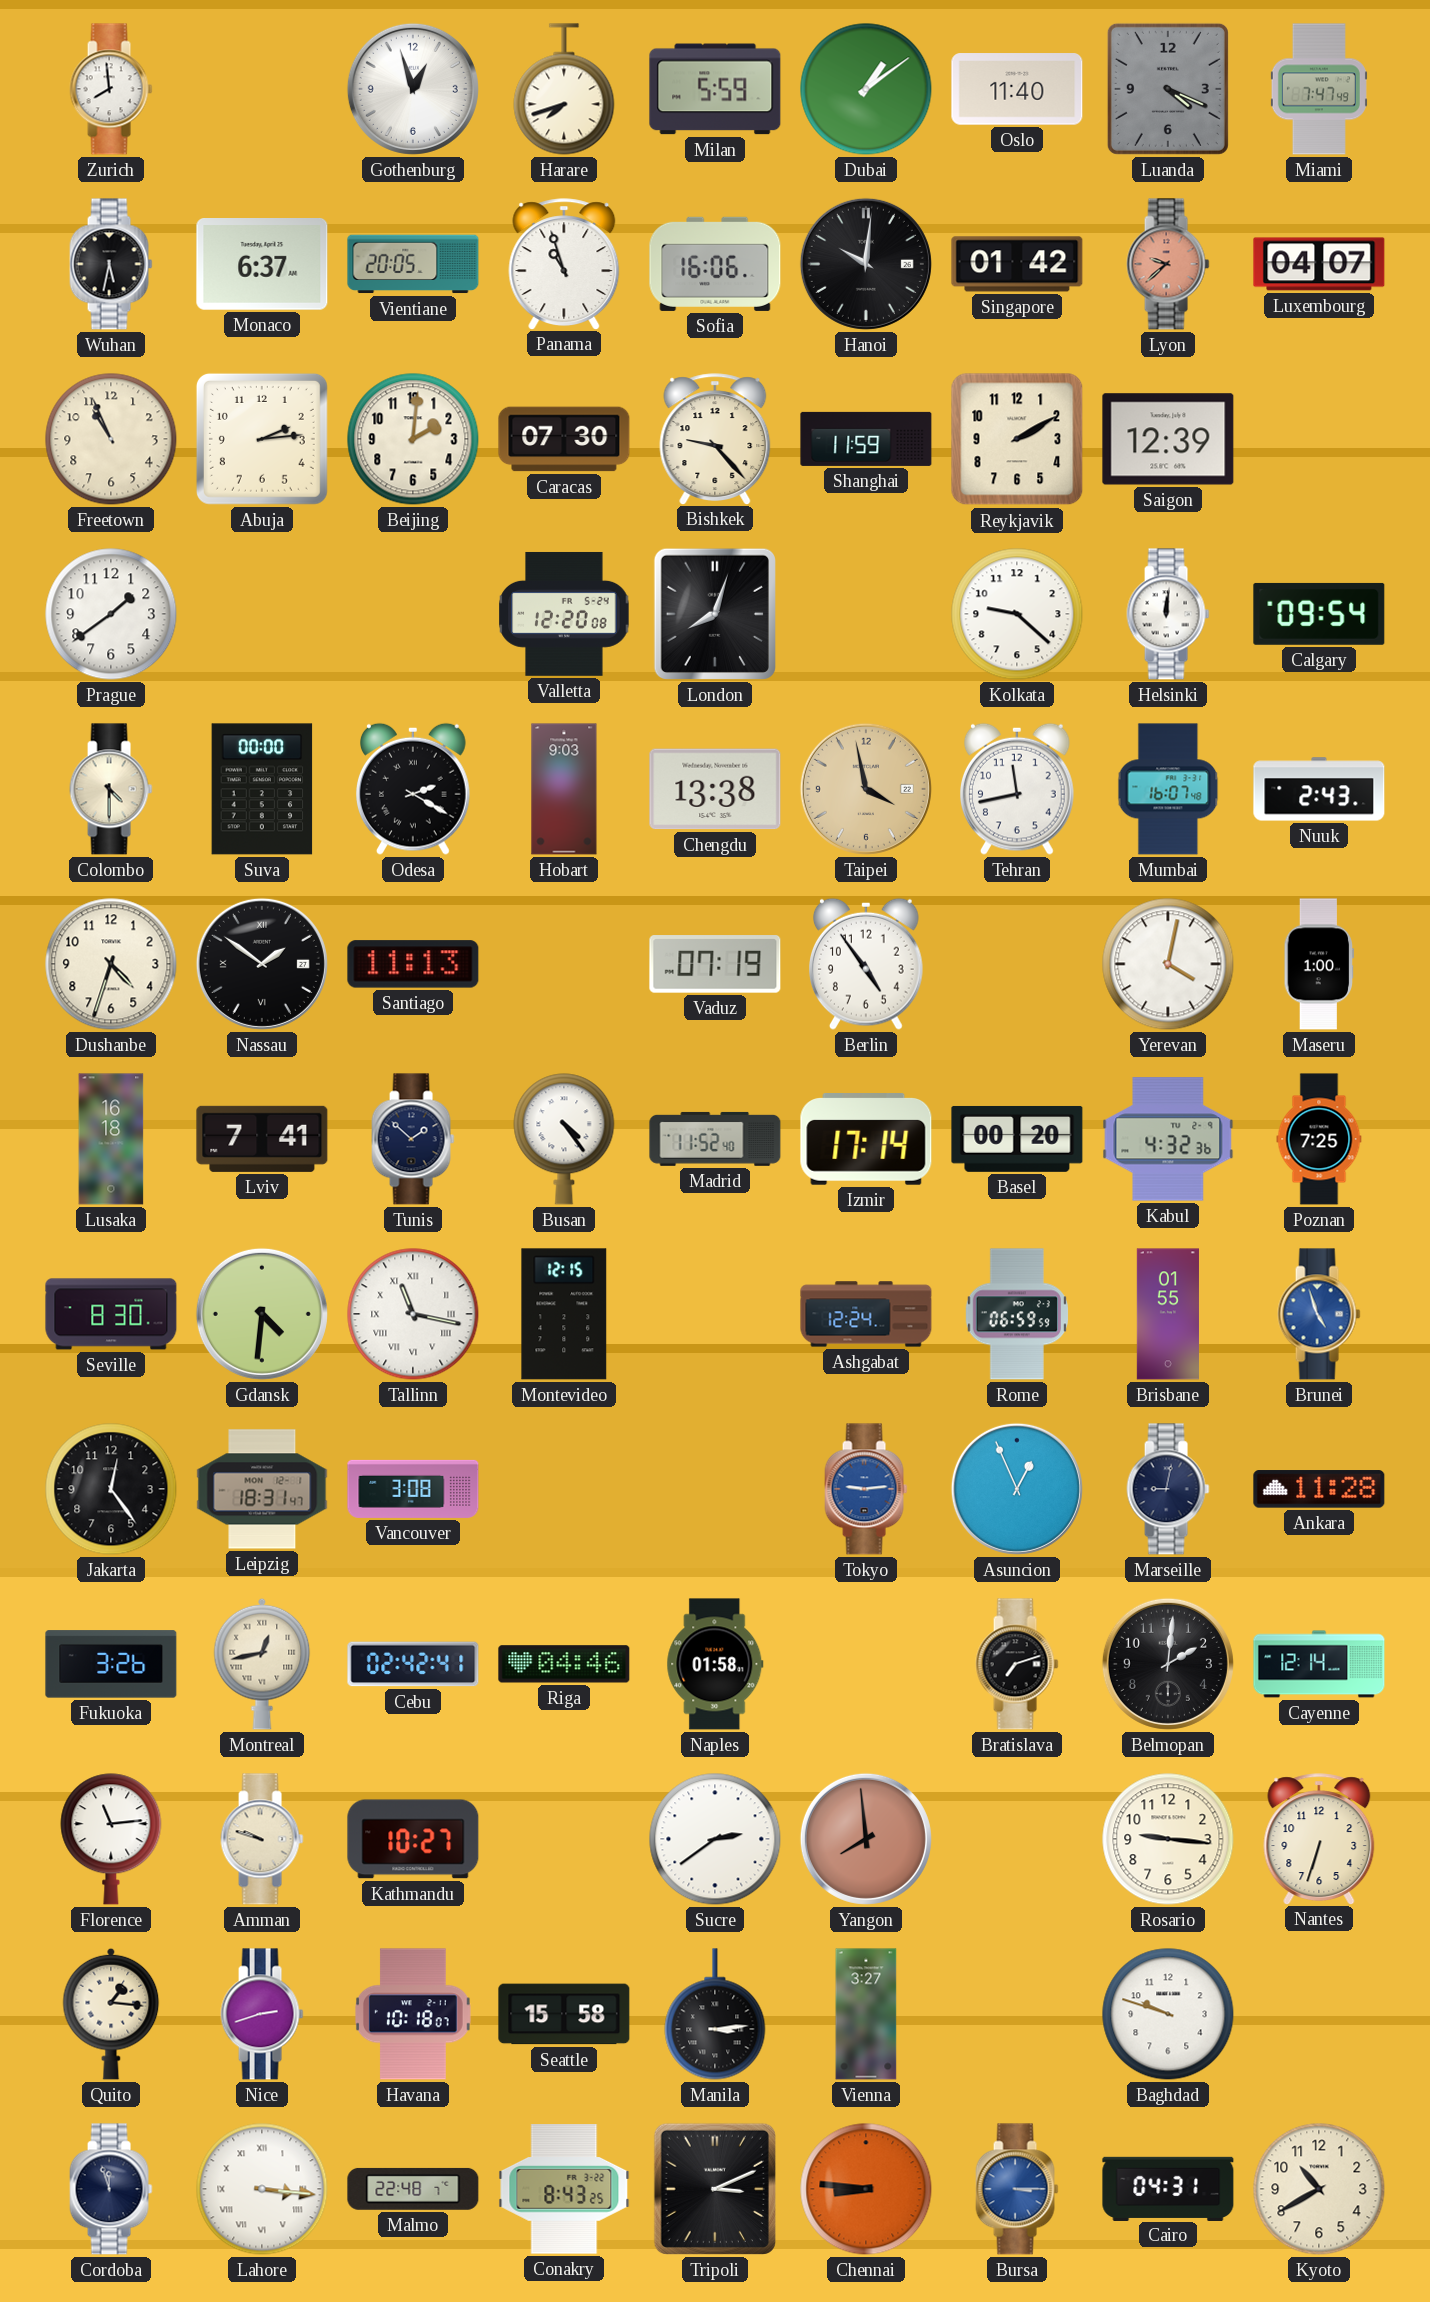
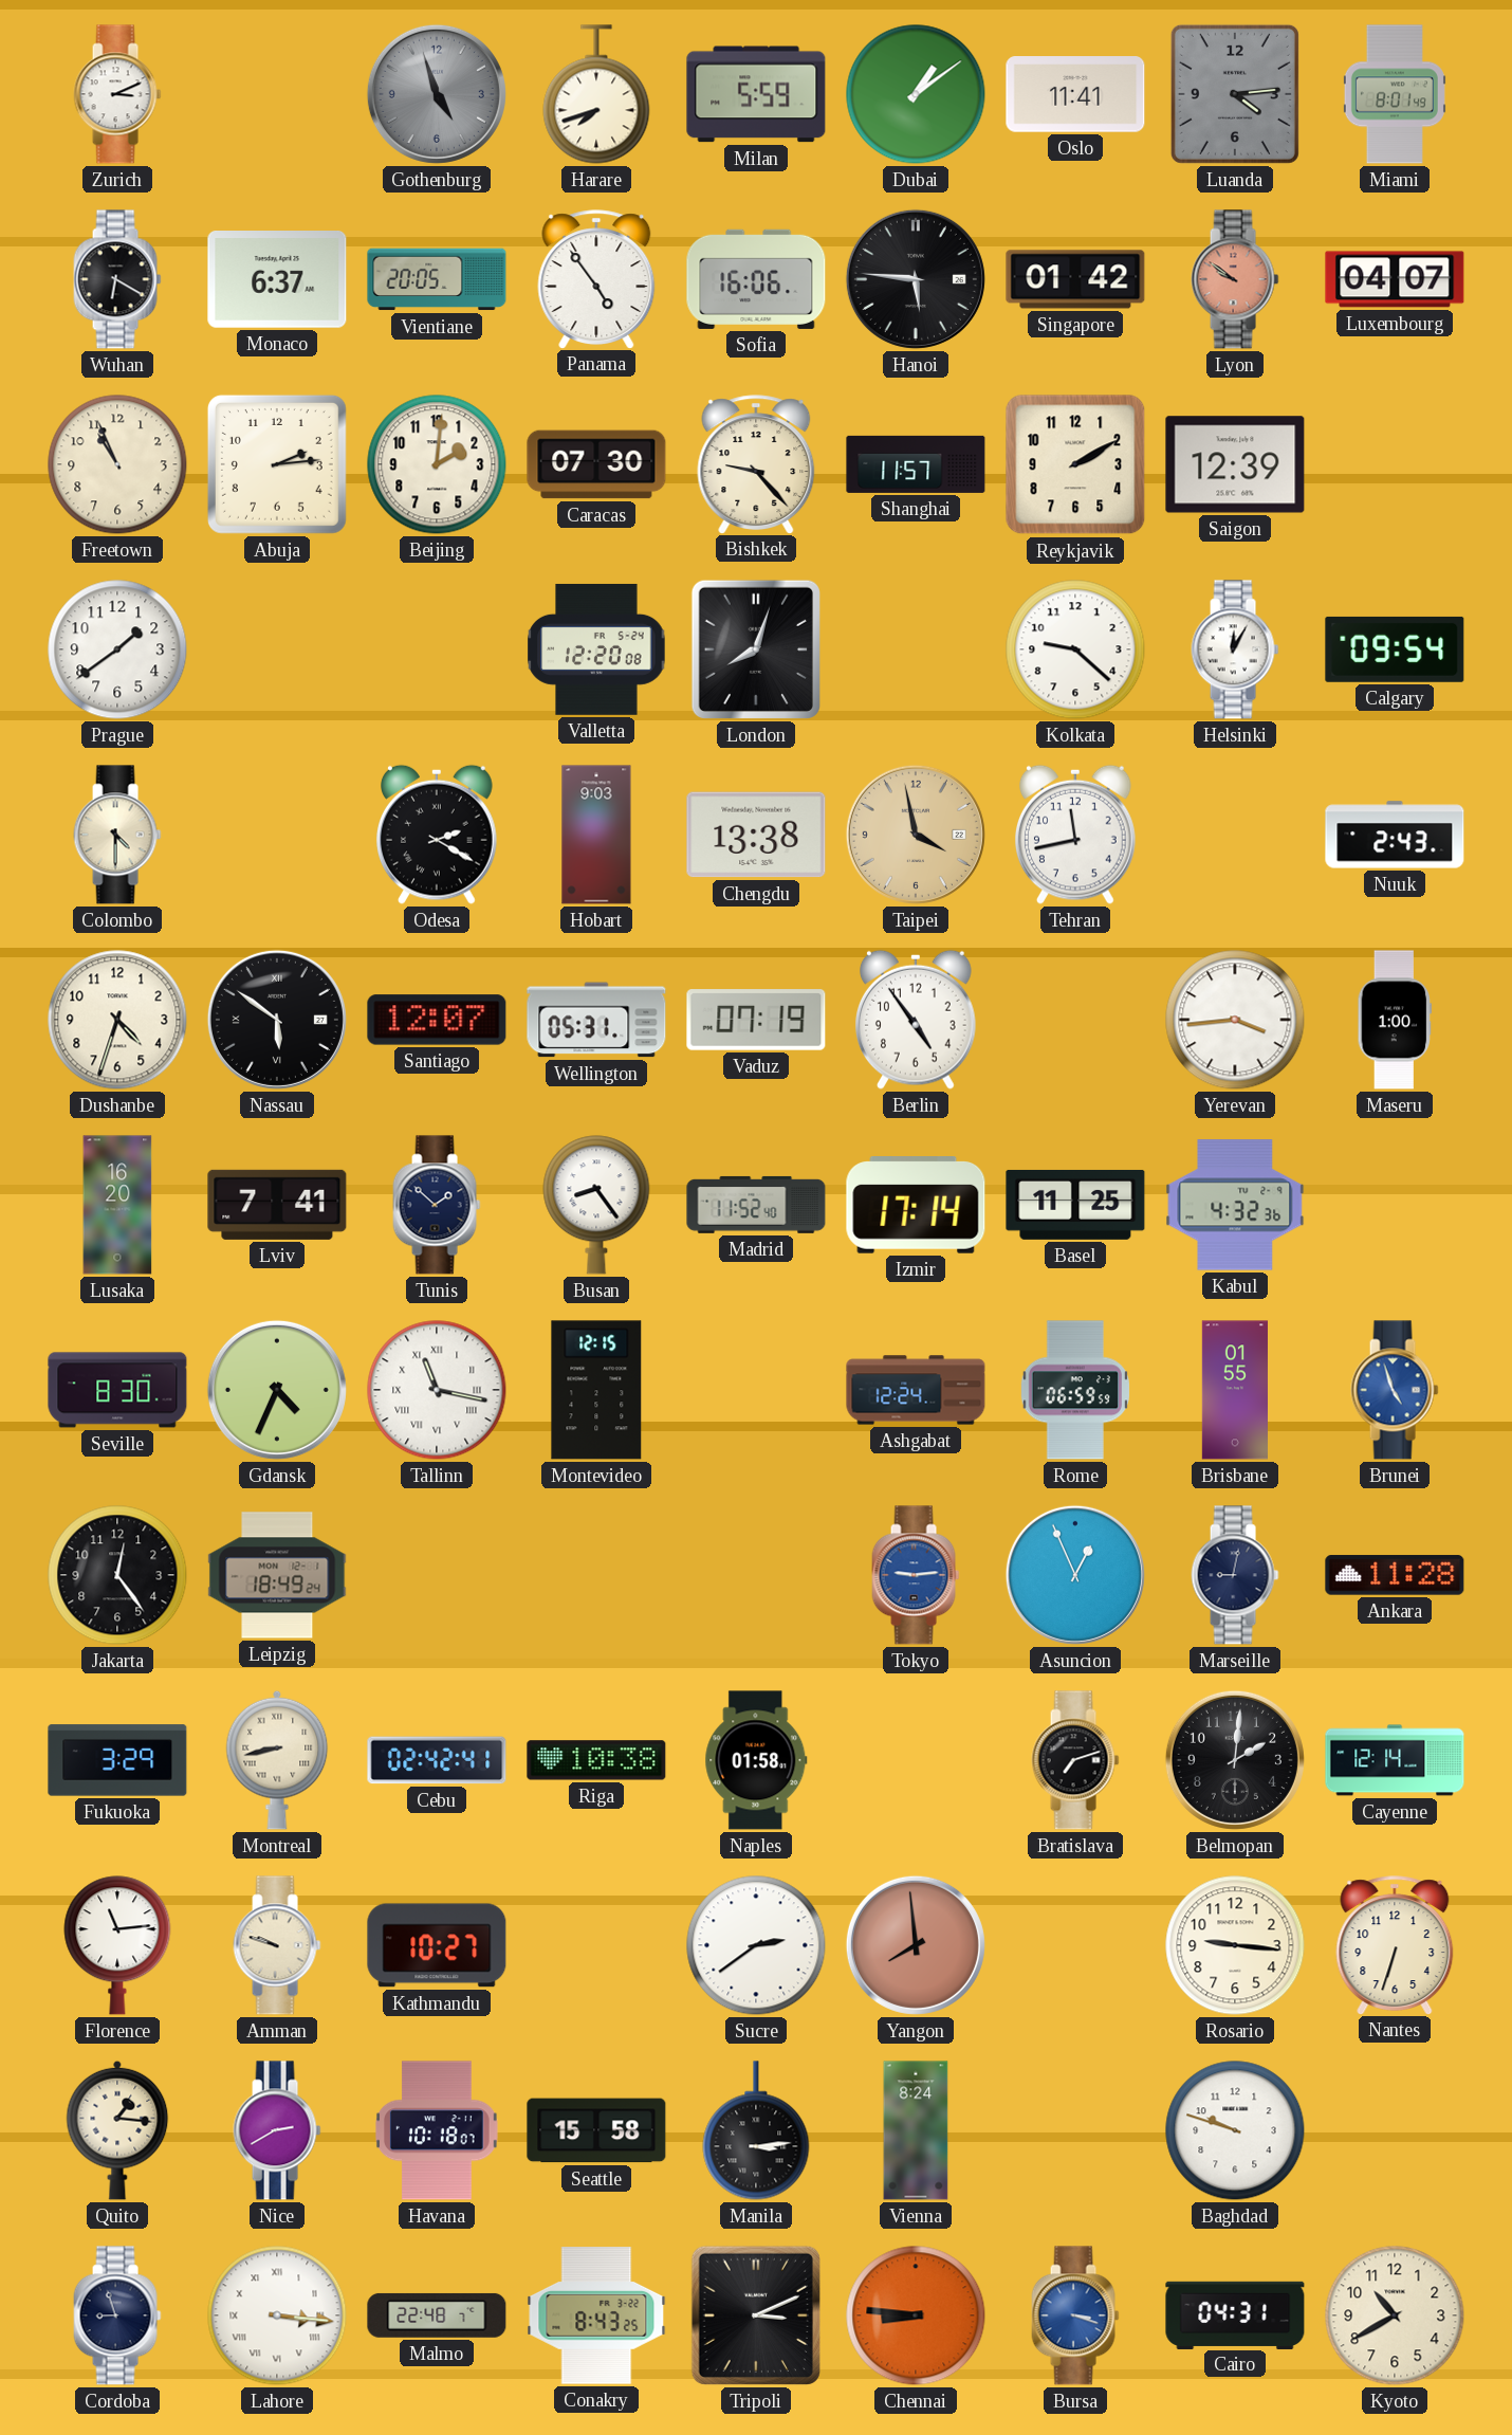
Zurich: 7:59 -> 3:11
Gothenburg: 12:57 -> 4:57
Gothenburg dial: white -> grey
Oslo: 11:40 -> 11:41
Luanda: 4:19 -> 4:14
Miami: 7:47 -> 8:01
Wuhan: 5:32 -> 6:20
Panama: 10:57 -> 4:54
Hanoi: 10:01 -> 5:46
Lyon: 9:38 -> 9:51
Shanghai: 11:59 -> 11:57
Helsinki: 12:01 -> 12:05
Suva: 00:00 -> none
Mumbai: 16:07 -> none
Nassau: 1:51 -> 5:51
Santiago: 11:13 -> 12:07
Wellington: none -> 05:31
Yerevan: 4:02 -> 3:44
Lusaka: 16:18 -> 16:20
Busan: 4:24 -> 8:24
Basel: 00:20 -> 11:25
Poznan: 7:25 -> none
Gdansk: 4:31 -> 4:34
Leipzig: 18:31 -> 18:49
Vancouver: 3:08 -> none
Fukuoka: 3:26 -> 3:29
Montreal: 12:43 -> 8:43
Riga: 04:46 -> 10:38
Nice: 2:42 -> 2:40
Vienna: 3:27 -> 8:24
Cordoba: 11:57 -> 8:57
Bursa: 3:15 -> 3:18
